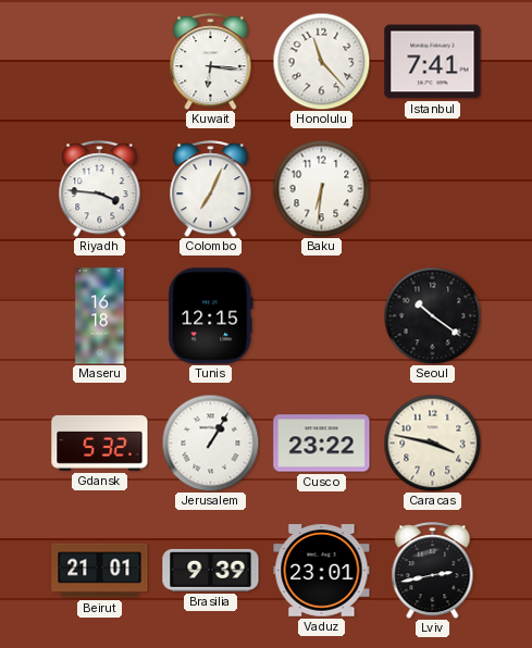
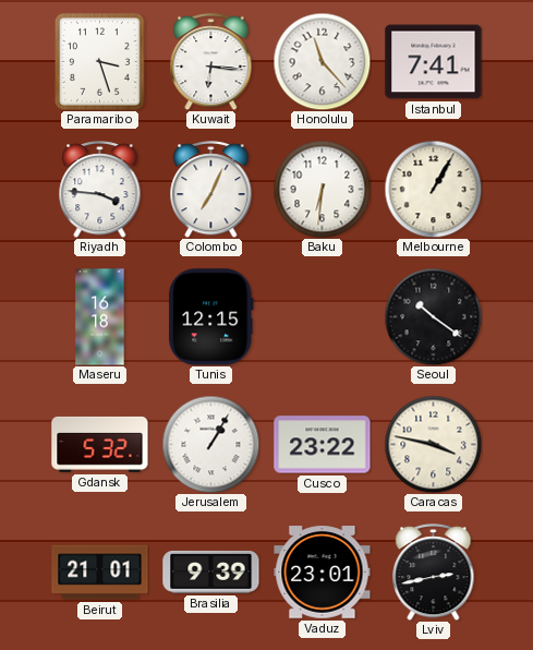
Paramaribo: none -> 3:27
Melbourne: none -> 1:05
